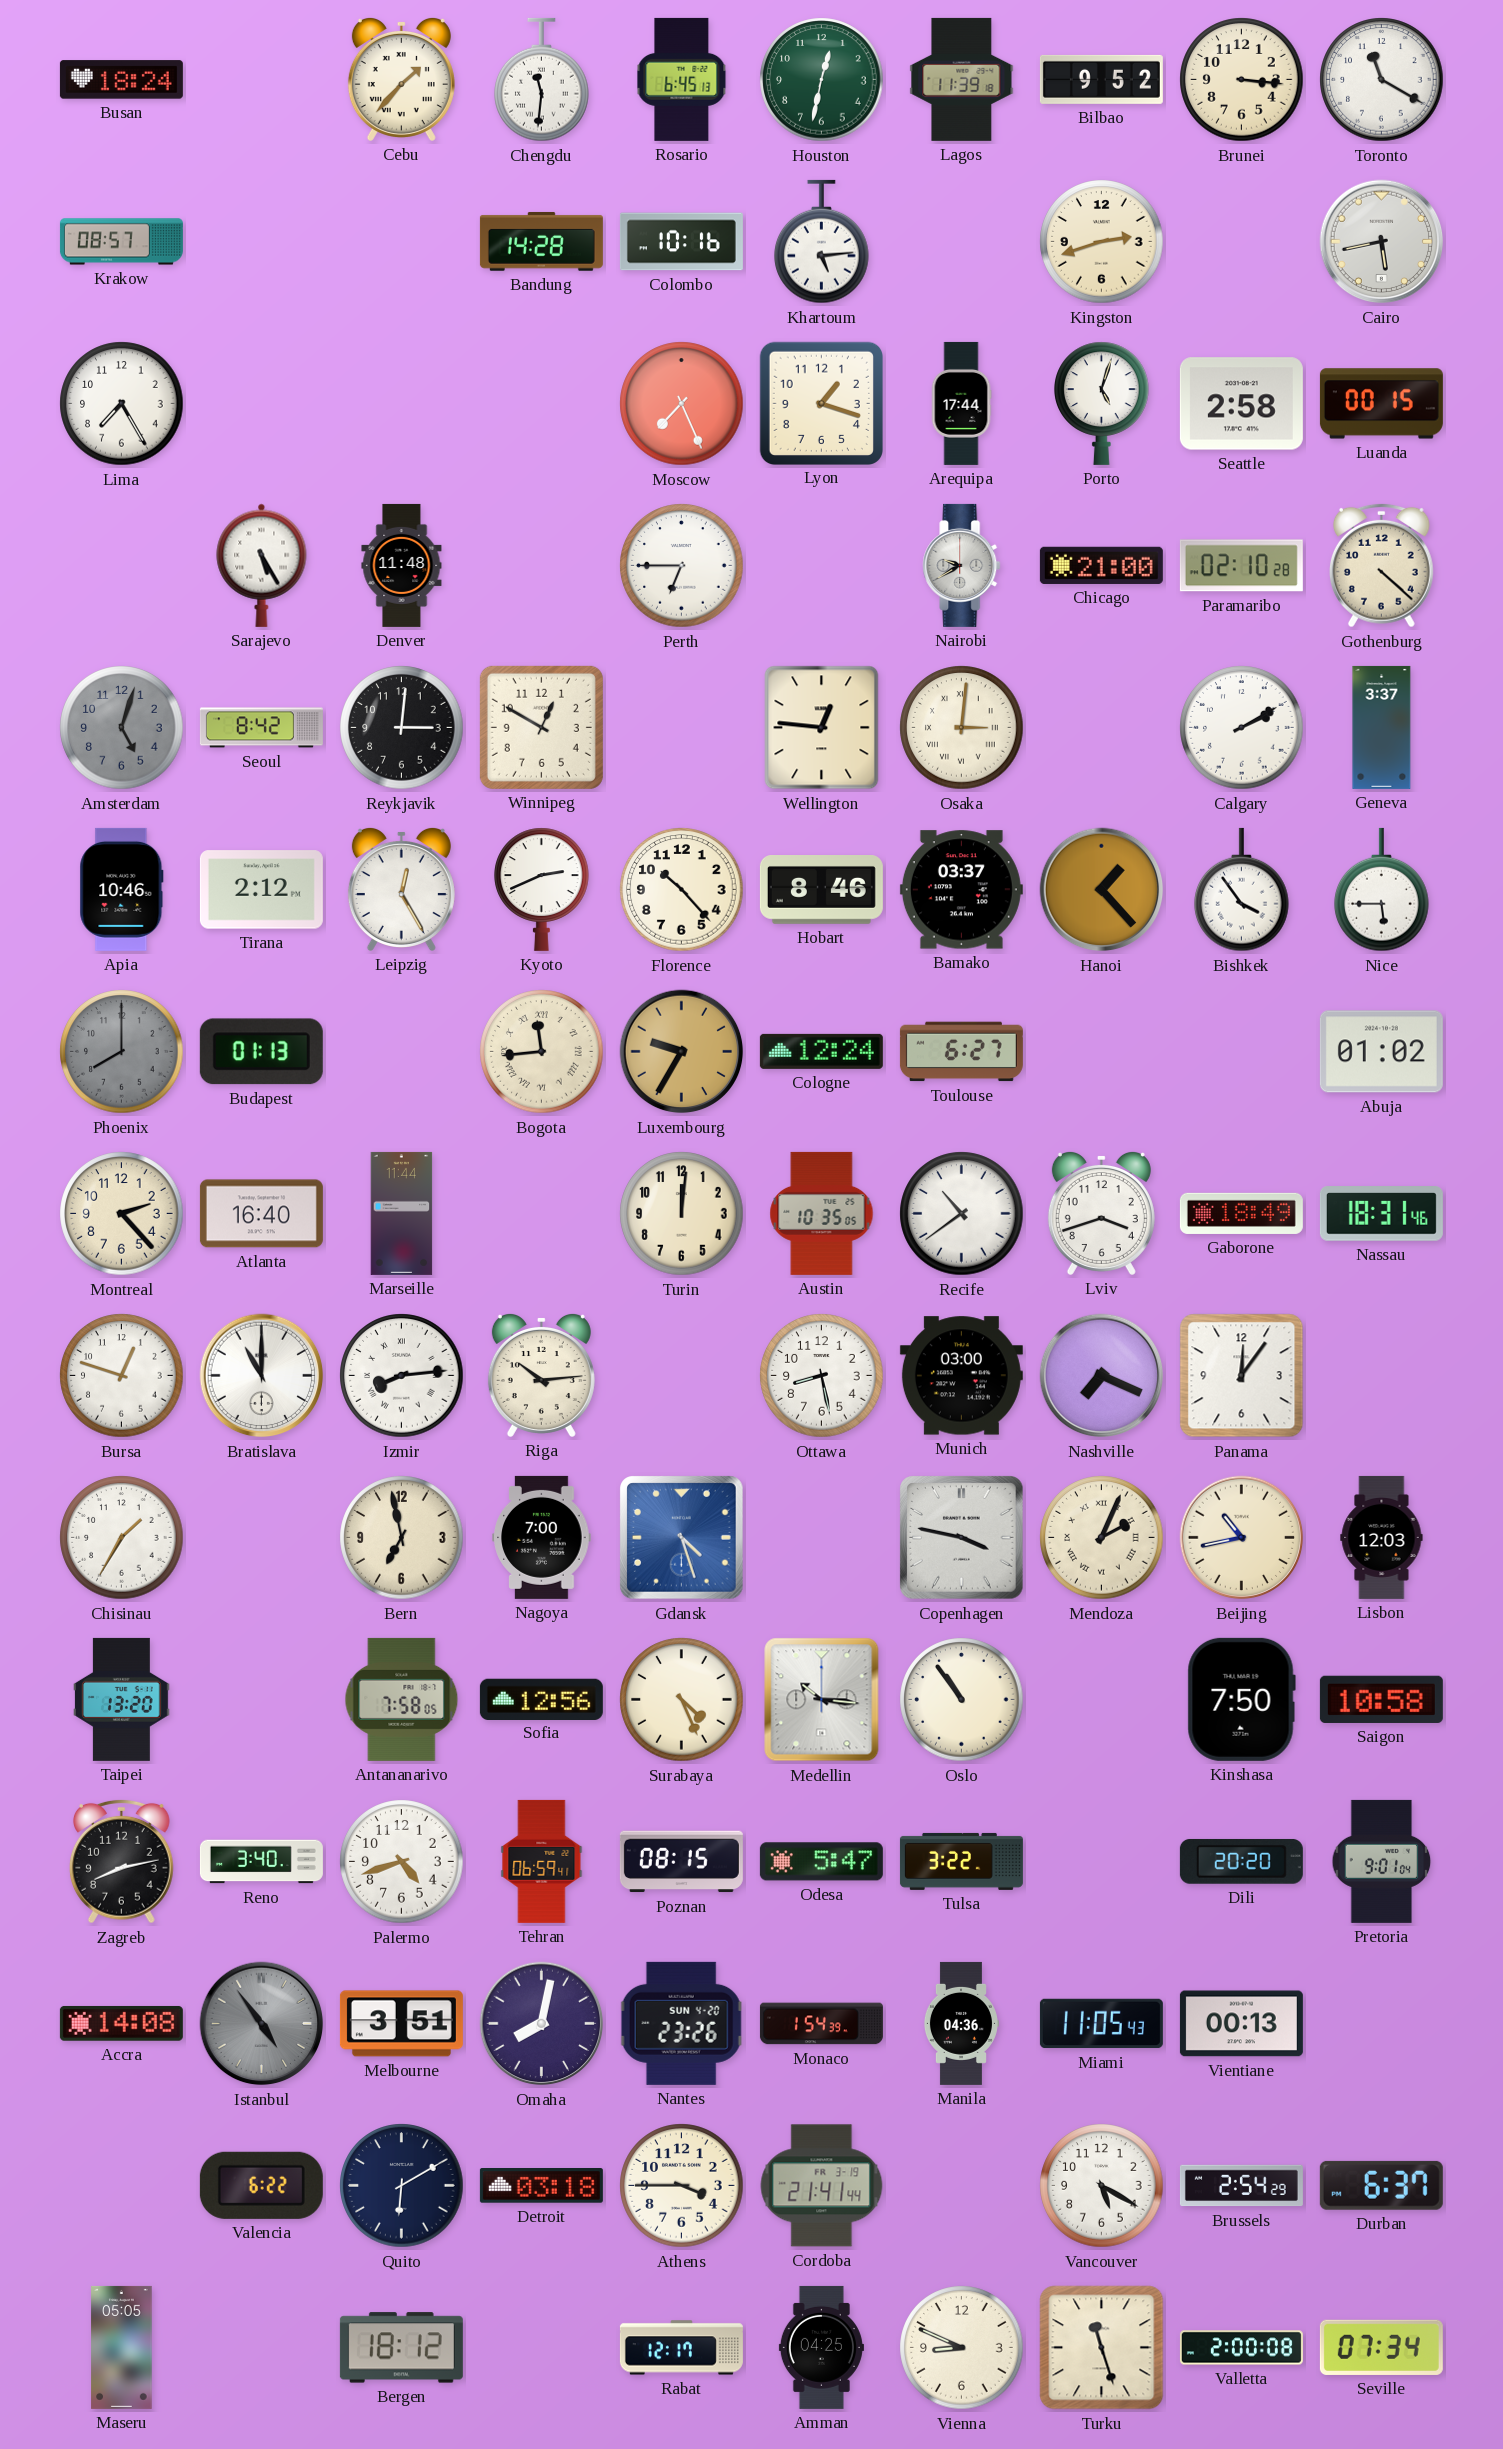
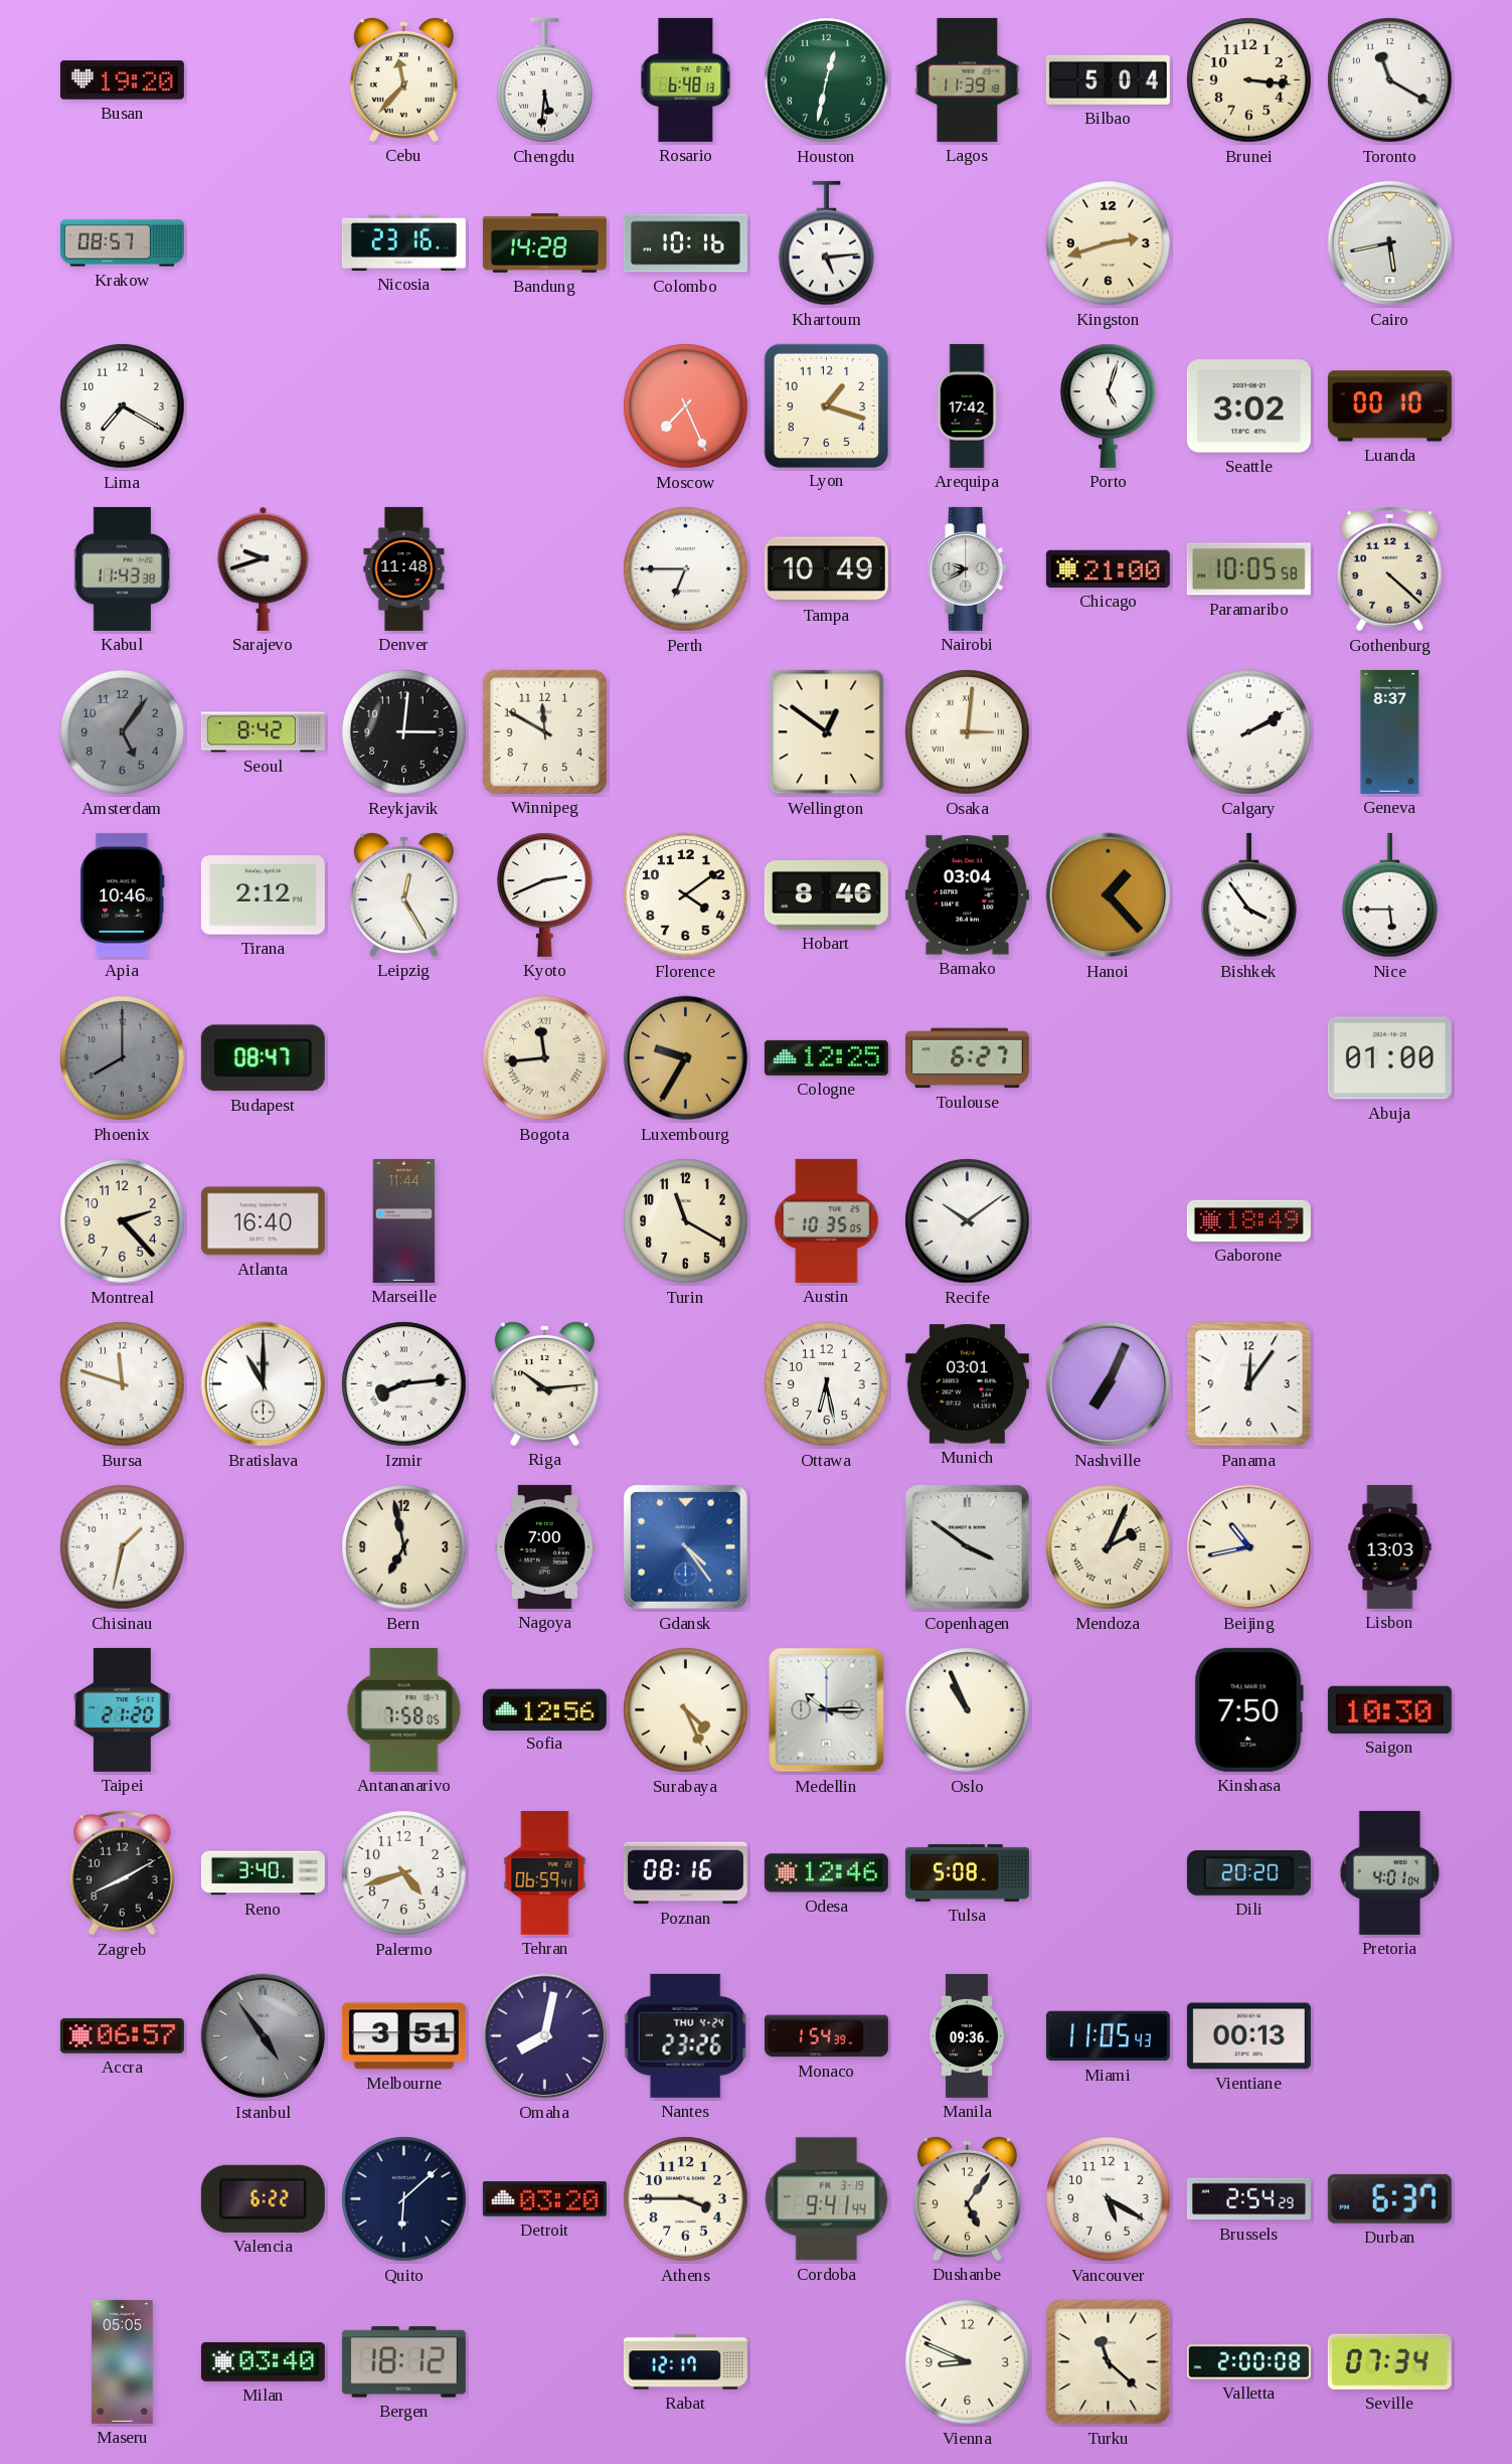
Busan: 18:24 -> 19:20
Cebu: 1:37 -> 11:37
Chengdu: 11:31 -> 5:31
Rosario: 6:45 -> 6:48
Bilbao: 9:52 -> 5:04
Nicosia: none -> 23:16
Lima: 7:25 -> 7:20
Arequipa: 17:44 -> 17:42
Seattle: 2:58 -> 3:02
Luanda: 00:15 -> 00:10
Kabul: none -> 11:43
Sarajevo: 5:25 -> 9:42
Tampa: none -> 10:49
Paramaribo: 02:10 -> 10:05
Amsterdam: 5:03 -> 5:06
Winnipeg: 12:50 -> 11:50
Wellington: 12:46 -> 12:51
Geneva: 3:37 -> 8:37
Florence: 10:23 -> 4:09
Bamako: 03:37 -> 03:04
Budapest: 01:13 -> 08:47
Cologne: 12:24 -> 12:25
Abuja: 01:02 -> 01:00
Turin: 12:01 -> 11:20
Recife: 10:39 -> 10:09
Lviv: 3:42 -> none
Nassau: 18:31 -> none
Bursa: 12:48 -> 11:48
Ottawa: 8:28 -> 6:28
Munich: 03:00 -> 03:01
Nashville: 7:19 -> 7:04
Chisinau: 1:35 -> 1:32
Gdansk: 4:27 -> 4:24
Copenhagen: 3:47 -> 3:51
Lisbon: 12:03 -> 13:03
Taipei: 13:20 -> 21:20
Medellin: 10:16 -> 10:15
Oslo: 10:54 -> 10:56
Saigon: 10:58 -> 10:30
Zagreb: 8:13 -> 8:10
Poznan: 08:15 -> 08:16
Odesa: 5:47 -> 12:46
Tulsa: 3:22 -> 5:08
Pretoria: 9:01 -> 4:01
Accra: 14:08 -> 06:57
Nantes date: SUN 4-20 -> THU 4-24
Manila: 04:36 -> 09:36
Quito: 6:10 -> 6:08
Detroit: 03:18 -> 03:20
Cordoba: 21:41 -> 9:41
Dushanbe: none -> 5:06
Milan: none -> 03:40
Amman: 04:25 -> none
Turku: 11:27 -> 11:22
